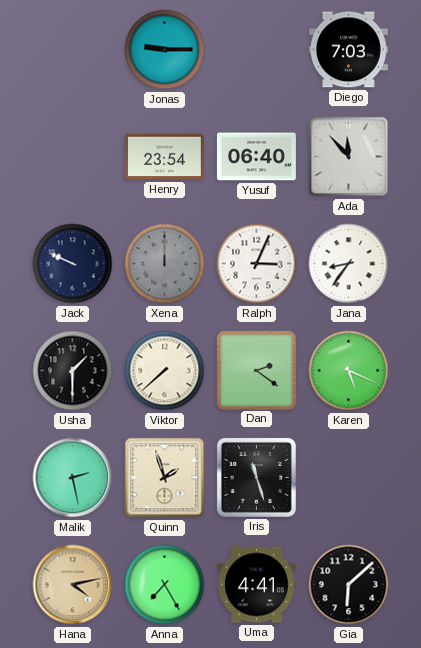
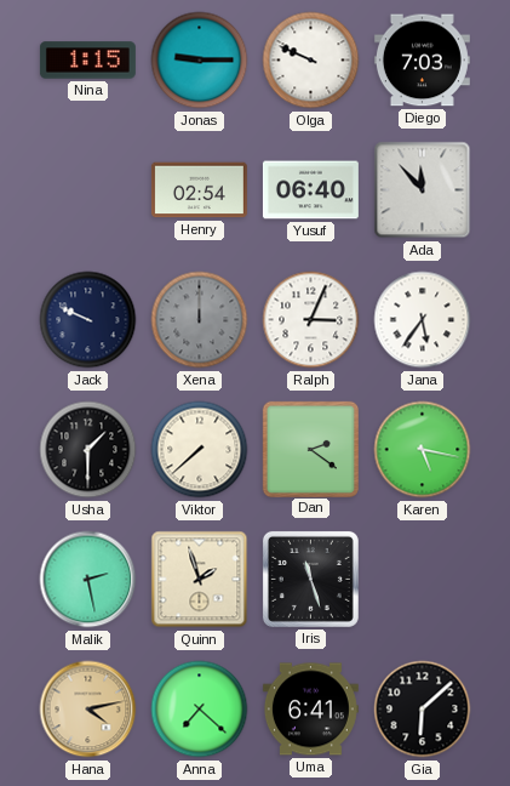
Nina: none -> 1:15
Olga: none -> 9:49
Henry: 23:54 -> 02:54
Jana: 8:36 -> 5:36
Karen: 5:19 -> 5:17
Anna: 7:25 -> 7:22
Uma: 4:41 -> 6:41
